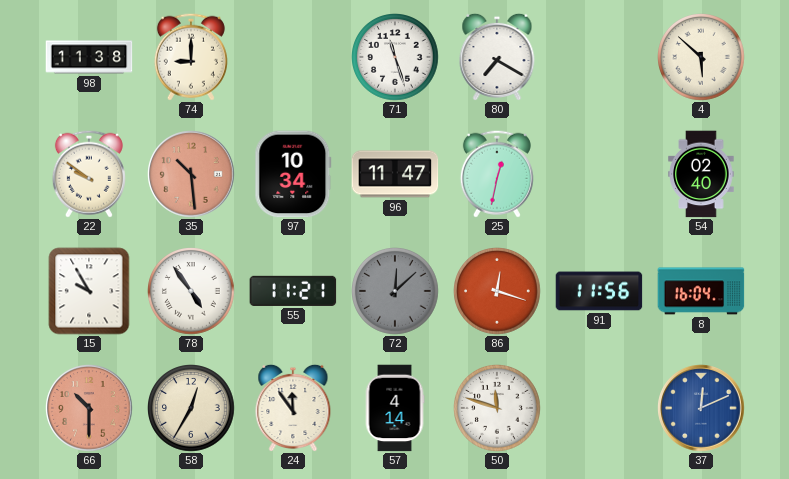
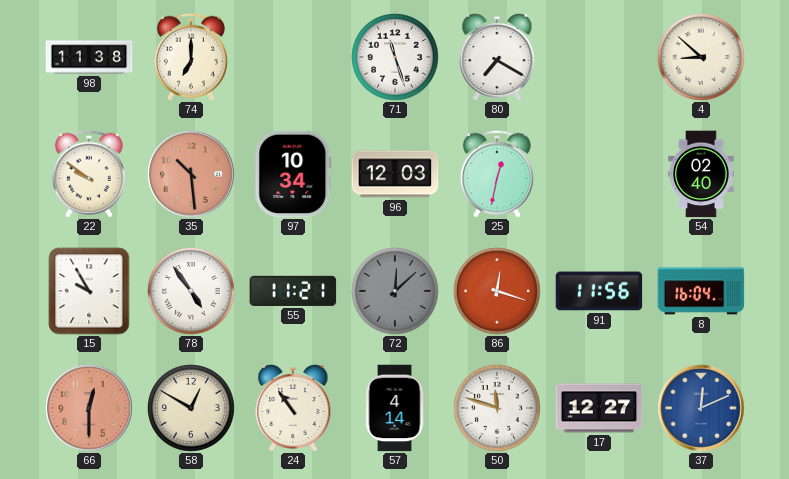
74: 9:00 -> 7:00
4: 5:52 -> 8:52
96: 11:47 -> 12:03
66: 10:30 -> 12:30
58: 12:35 -> 12:50
24: 11:54 -> 10:54
17: none -> 12:27
